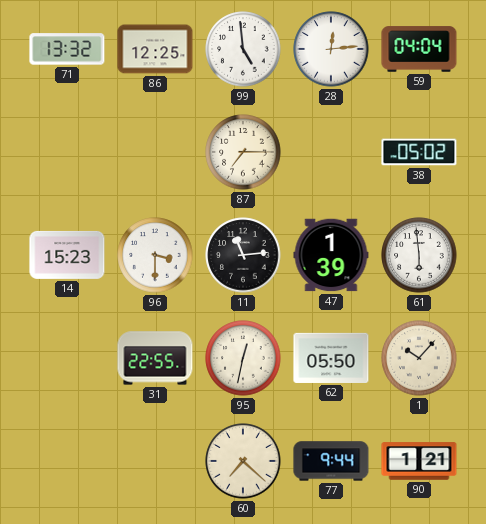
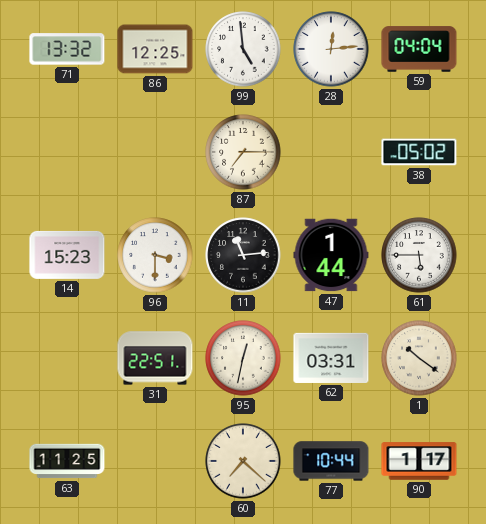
47: 1:39 -> 1:44
61: 5:59 -> 5:45
31: 22:55 -> 22:51
62: 05:50 -> 03:31
1: 10:07 -> 10:21
63: none -> 11:25
77: 9:44 -> 10:44
90: 1:21 -> 1:17
